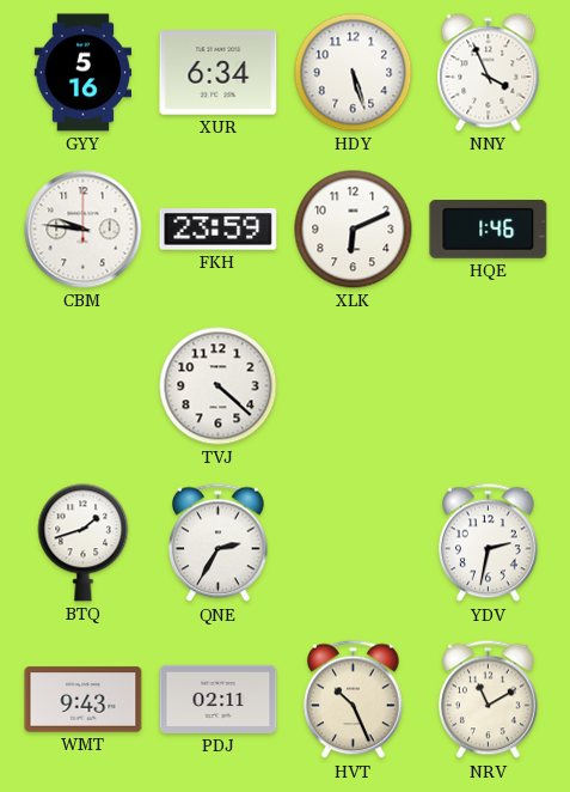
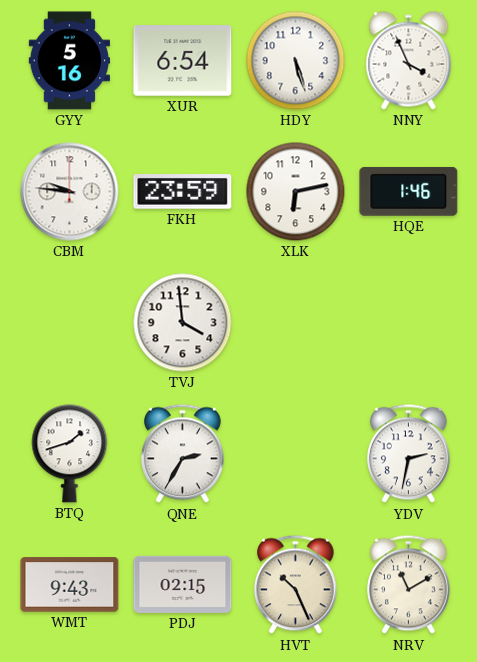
XUR: 6:34 -> 6:54
XLK: 6:11 -> 6:13
TVJ: 4:22 -> 3:59
PDJ: 02:11 -> 02:15
